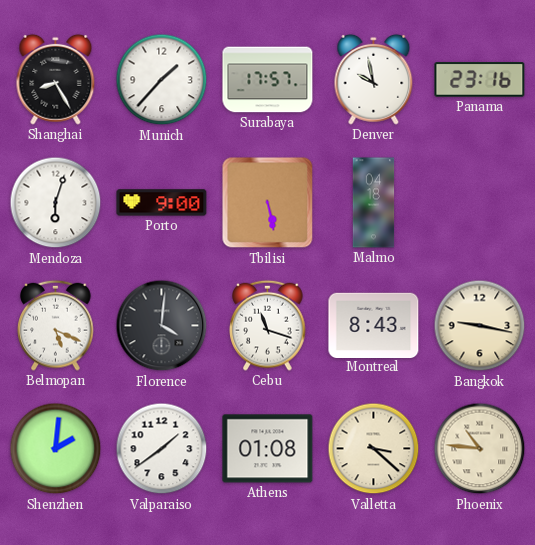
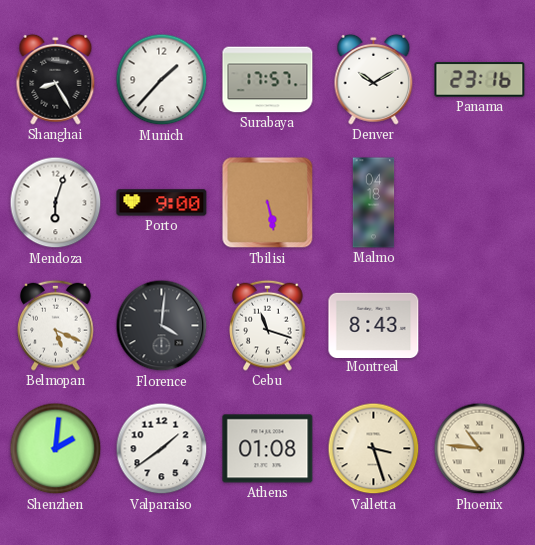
Denver: 9:58 -> 10:10
Bangkok: 9:17 -> none
Valletta: 3:22 -> 3:27
